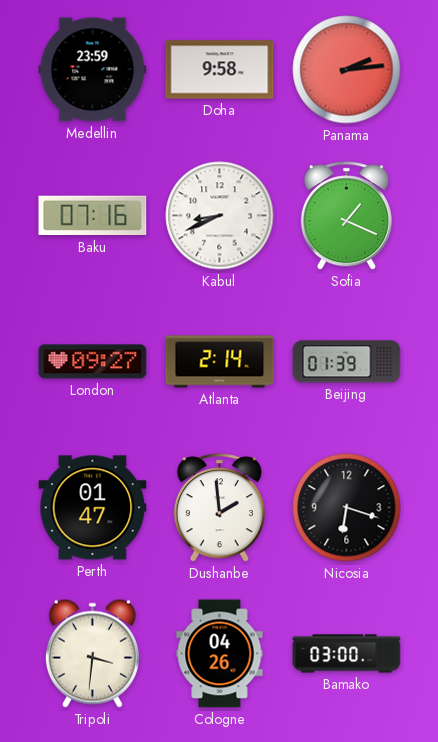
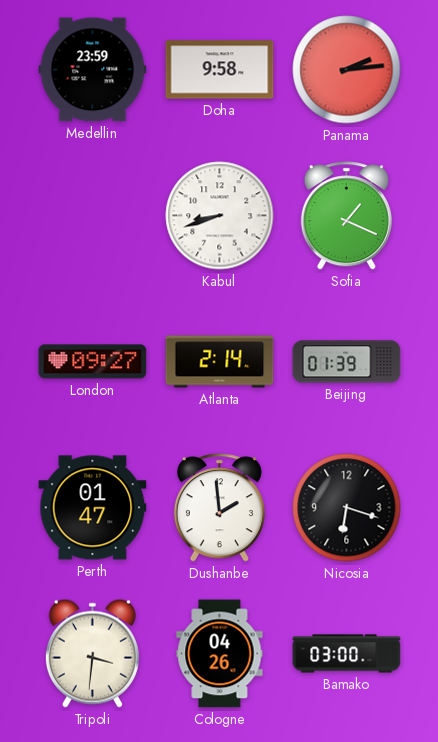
Baku: 07:16 -> none
Kabul: 8:41 -> 8:42
